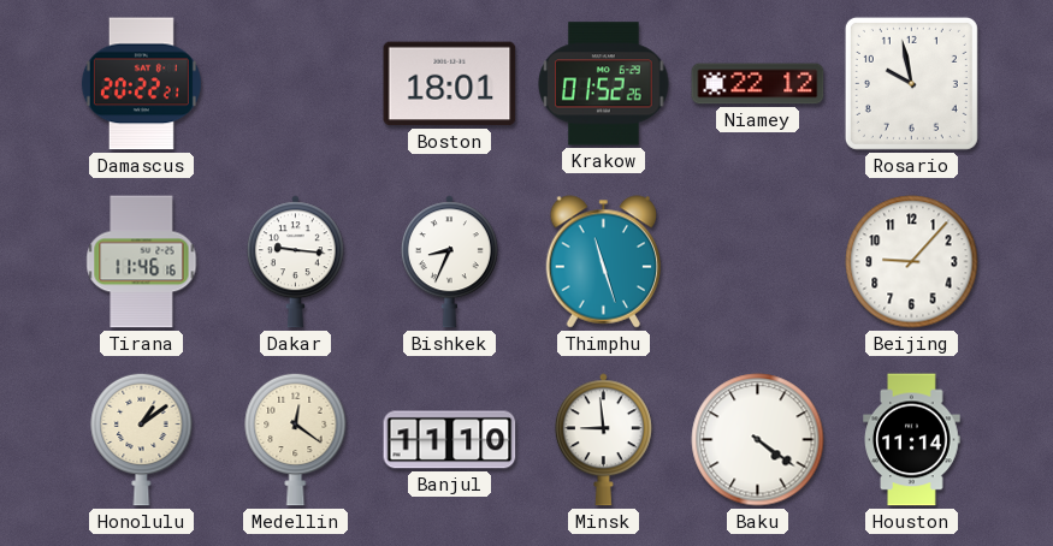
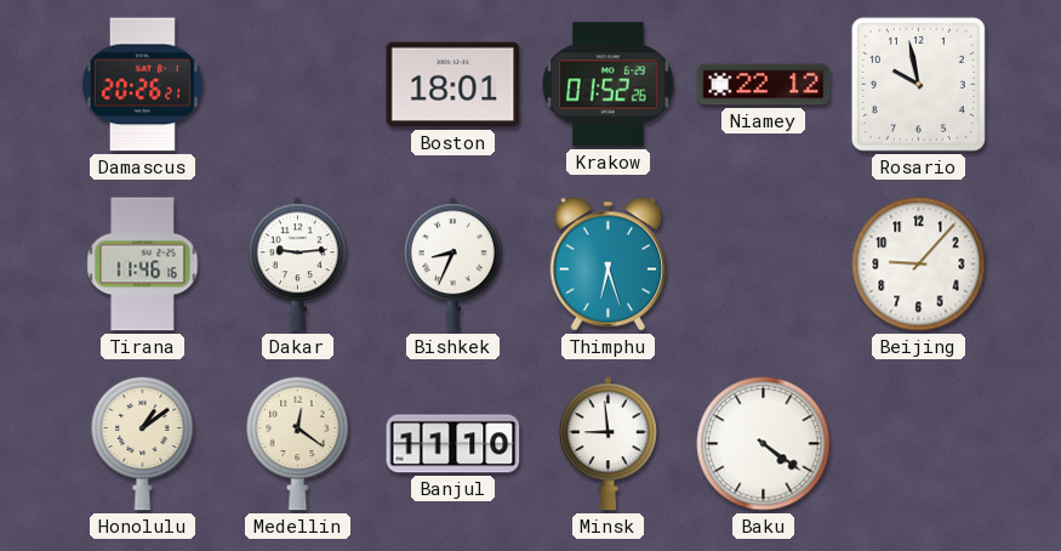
Damascus: 20:22 -> 20:26
Dakar: 9:16 -> 9:14
Thimphu: 11:27 -> 6:27
Houston: 11:14 -> none
